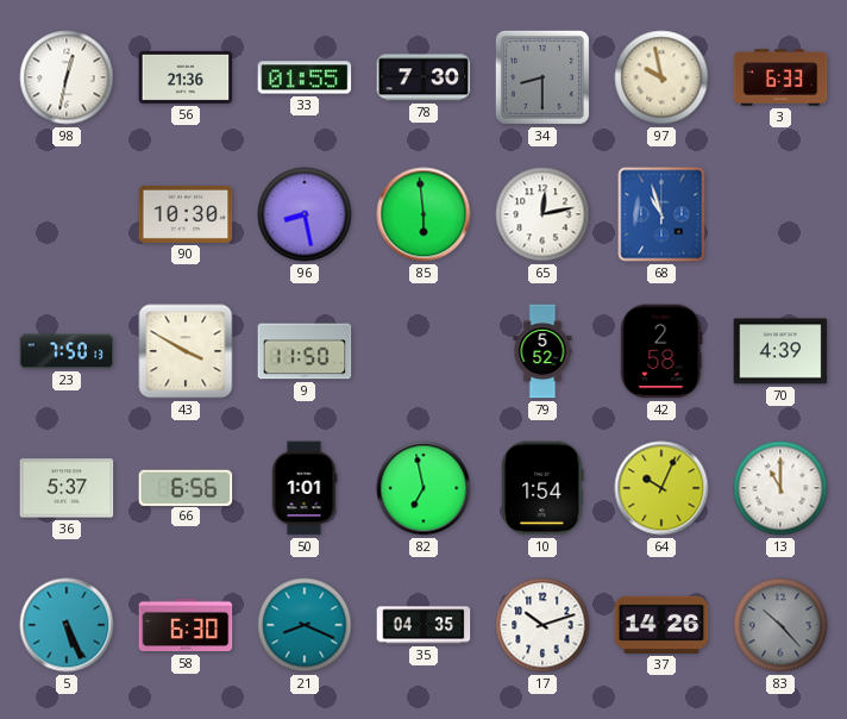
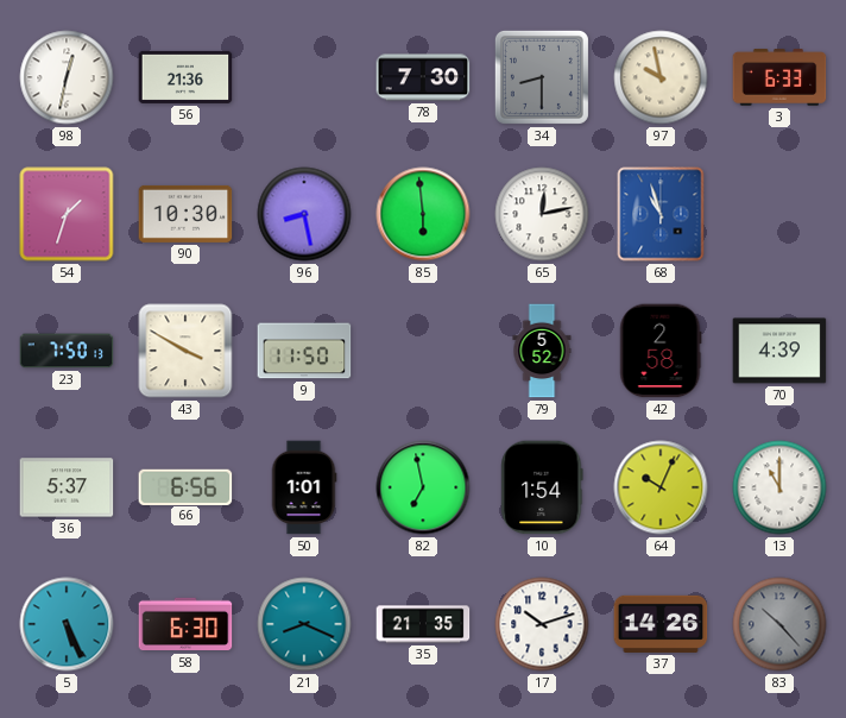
33: 01:55 -> none
54: none -> 1:33
35: 04:35 -> 21:35
